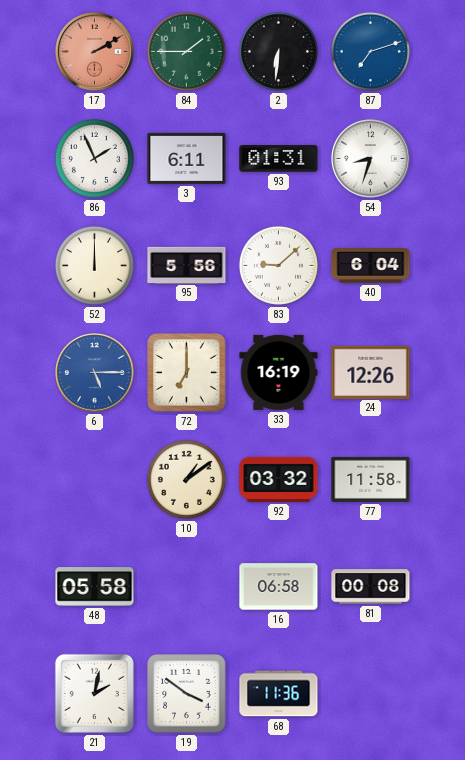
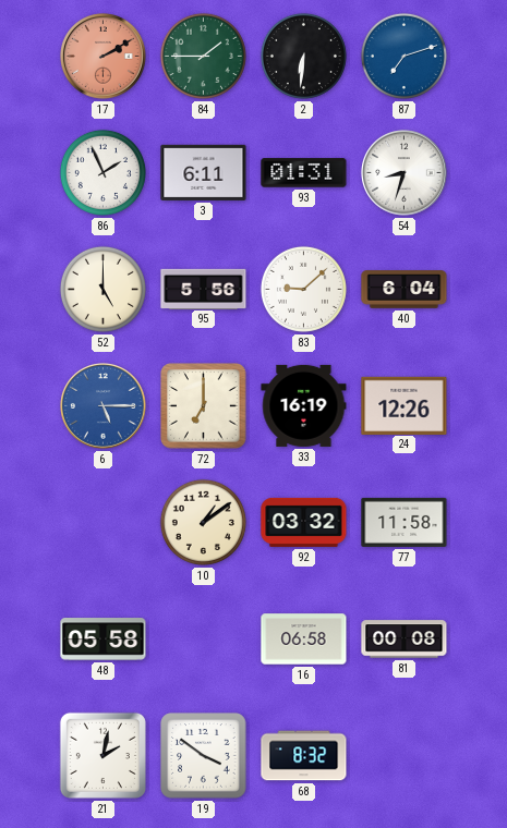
52: 12:00 -> 5:00
68: 11:36 -> 8:32
